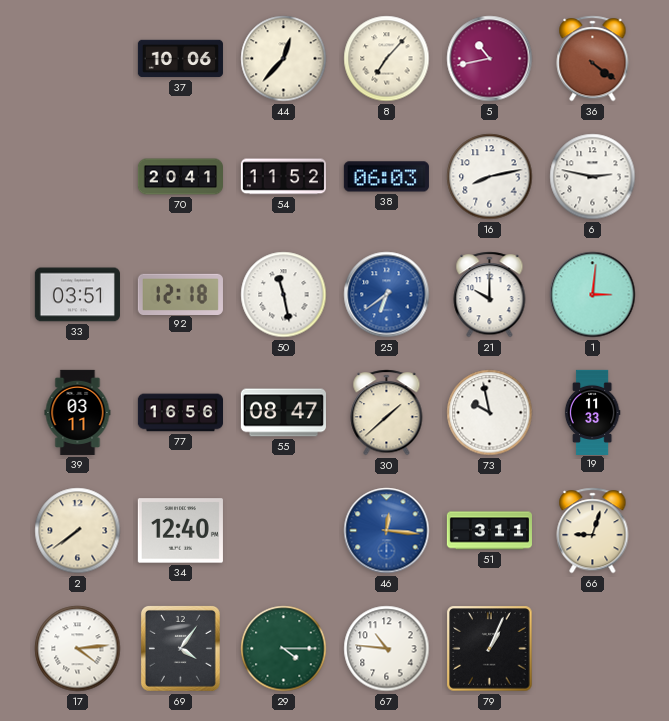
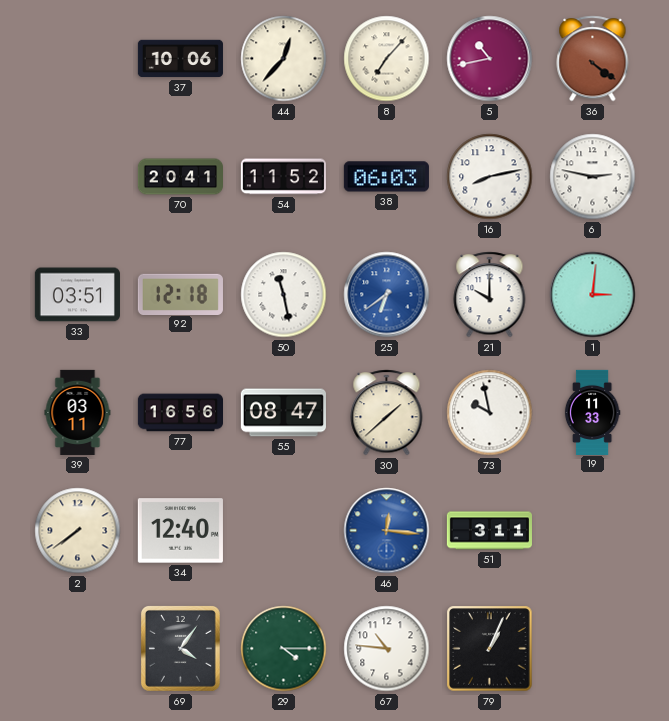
66: 9:03 -> none
17: 4:14 -> none
